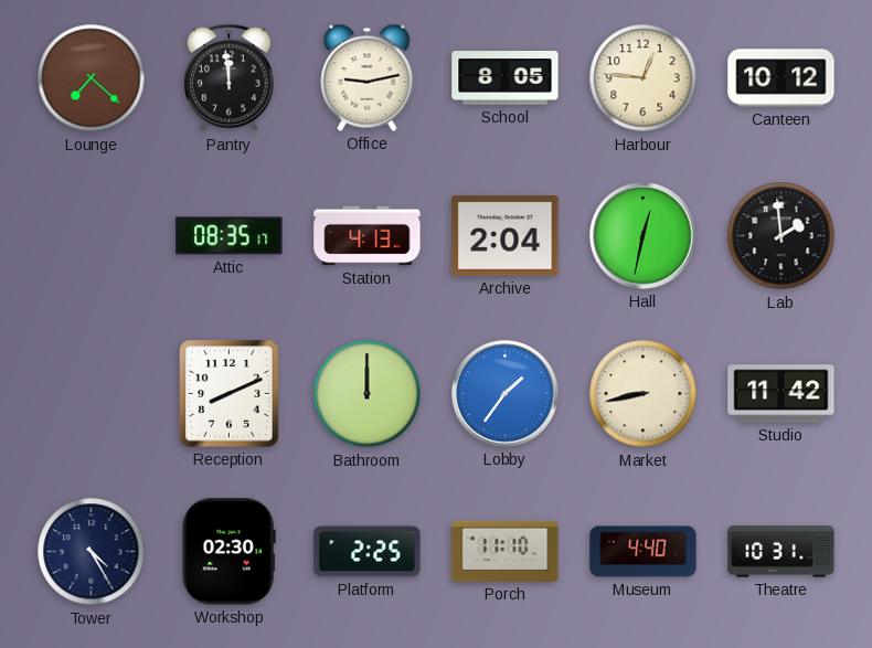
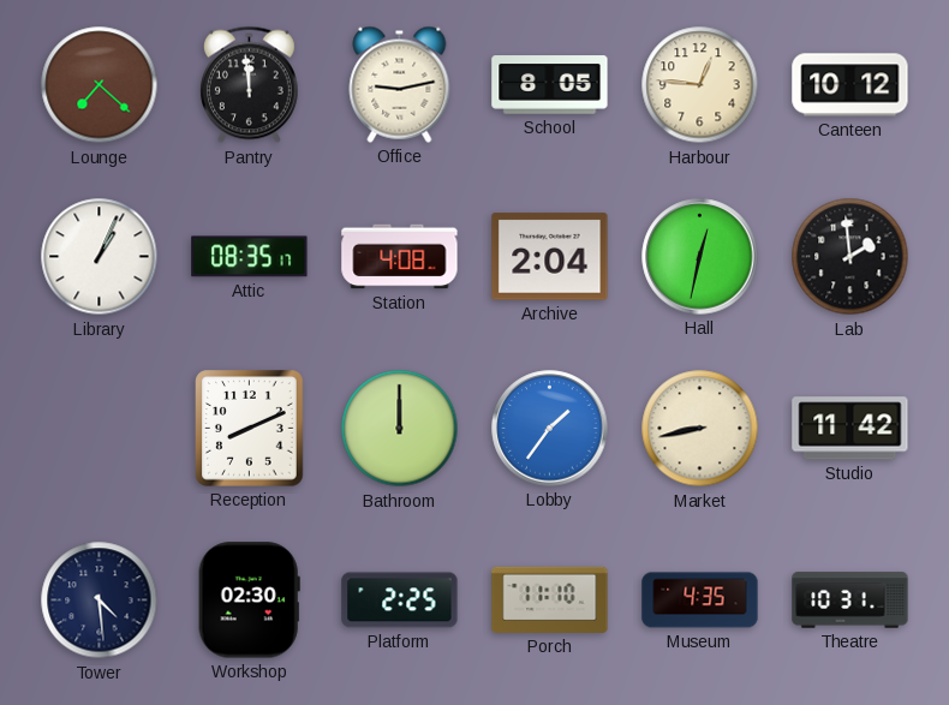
Library: none -> 1:04
Station: 4:13 -> 4:08
Tower: 4:25 -> 4:29
Museum: 4:40 -> 4:35
